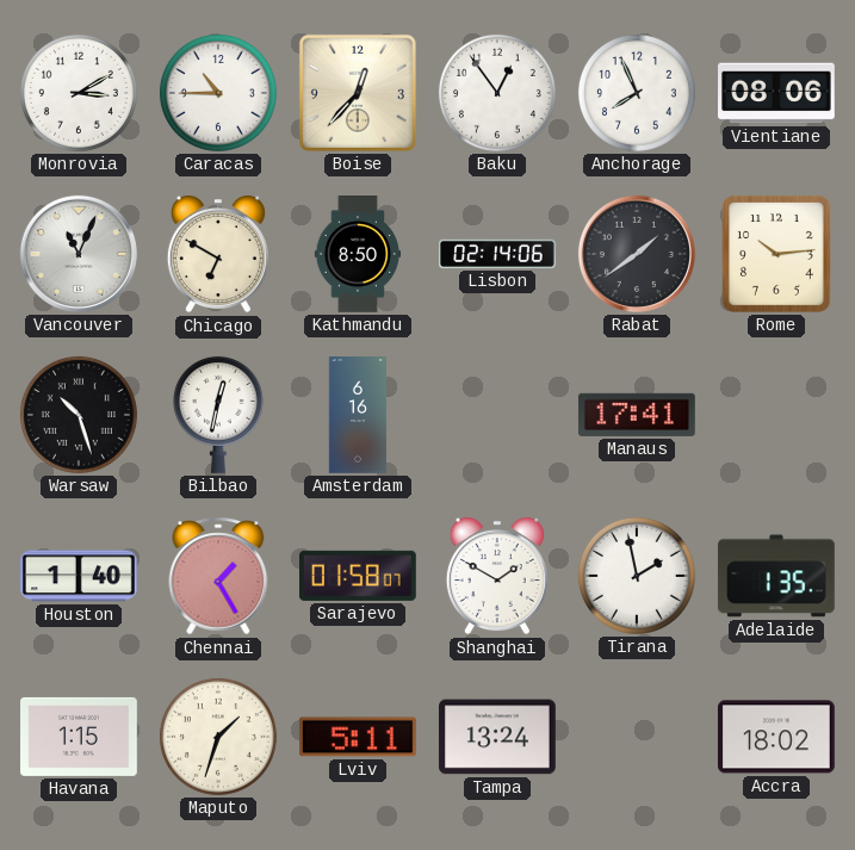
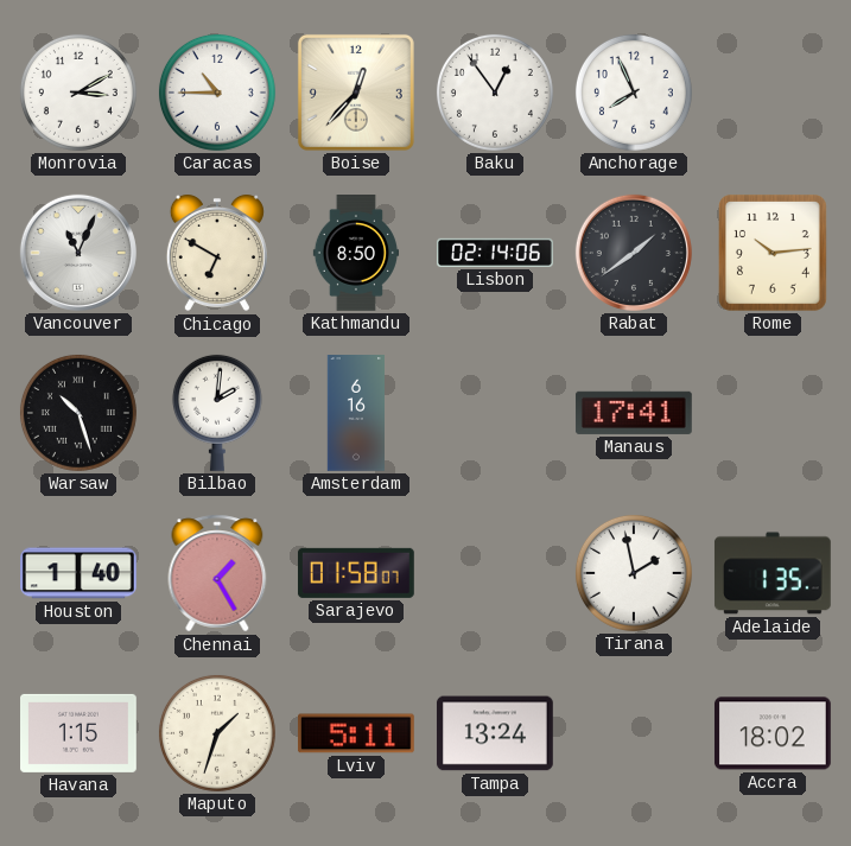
Vientiane: 08:06 -> none
Bilbao: 12:32 -> 2:01
Shanghai: 1:50 -> none
